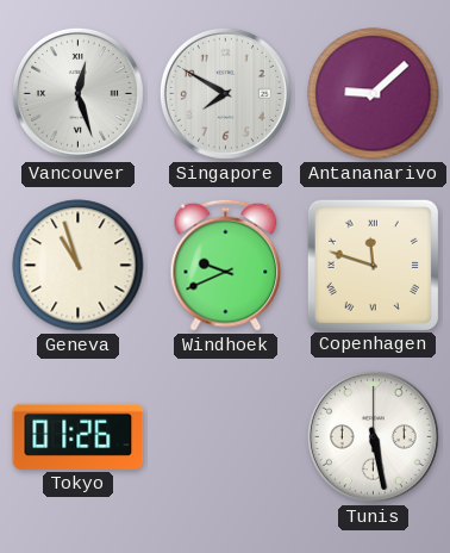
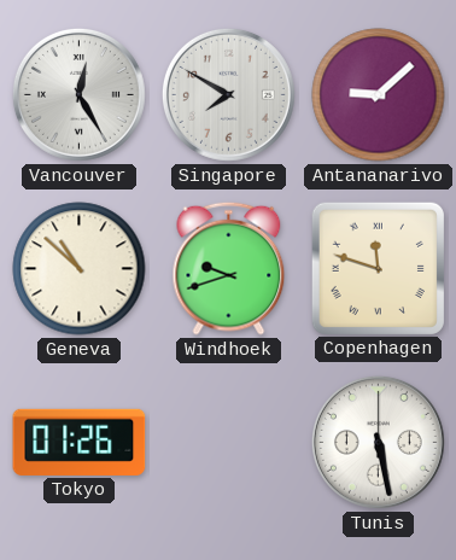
Vancouver: 12:27 -> 12:25
Geneva: 10:57 -> 10:52
Windhoek: 9:41 -> 9:42
